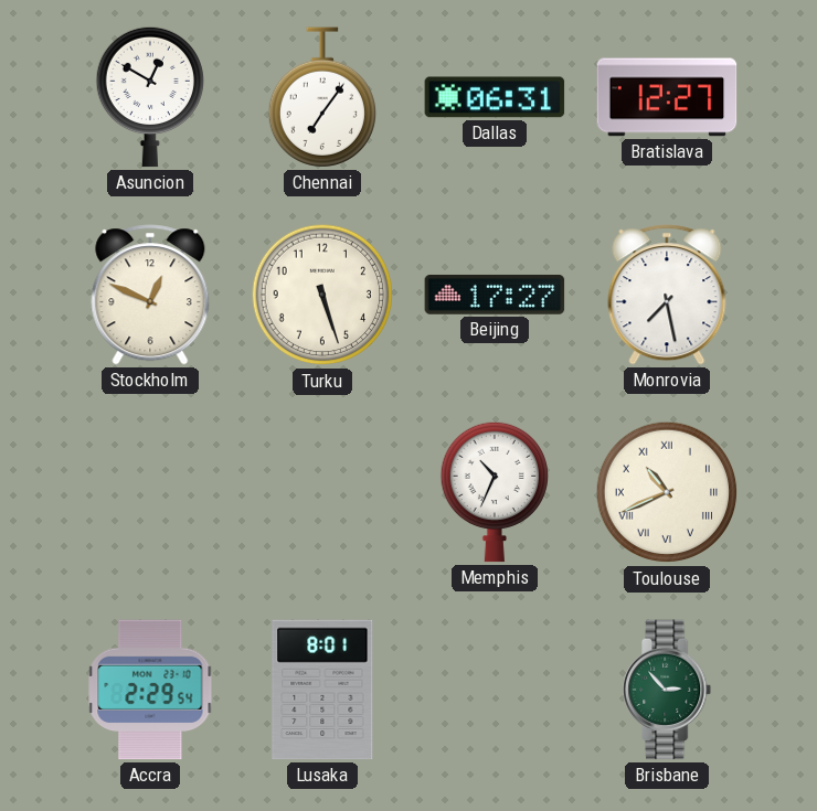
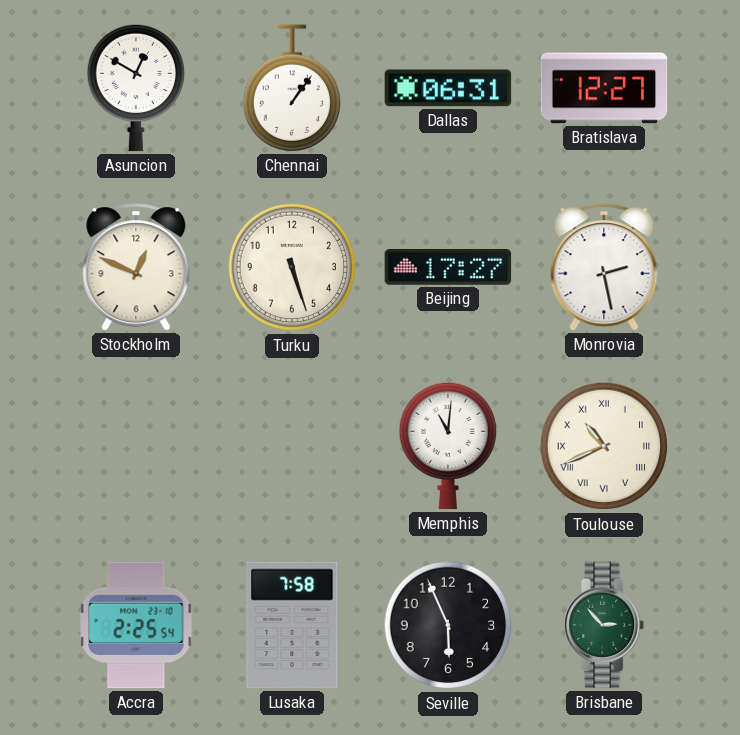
Chennai: 7:06 -> 1:06
Monrovia: 7:28 -> 2:28
Memphis: 10:34 -> 11:01
Accra: 2:29 -> 2:25
Lusaka: 8:01 -> 7:58
Seville: none -> 5:56
